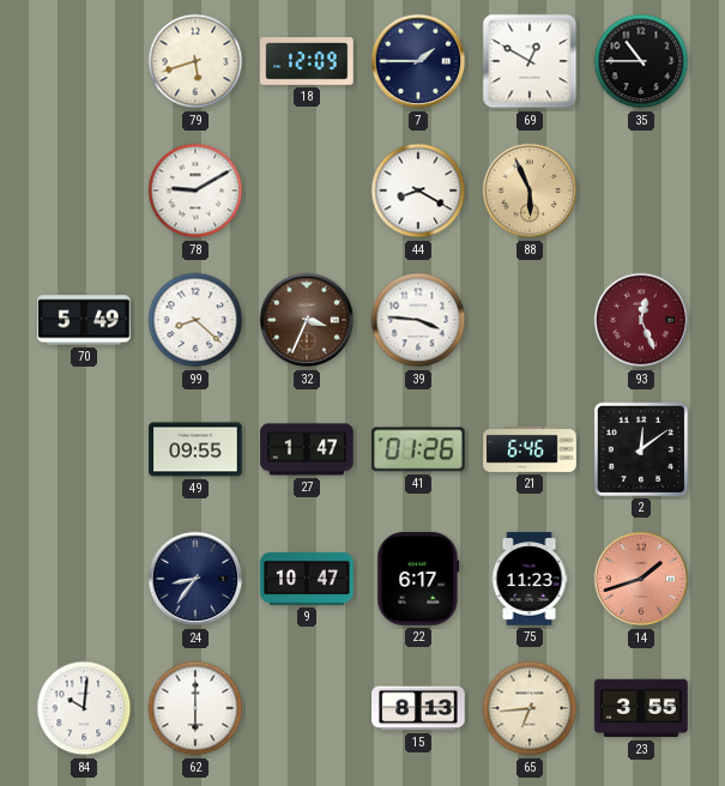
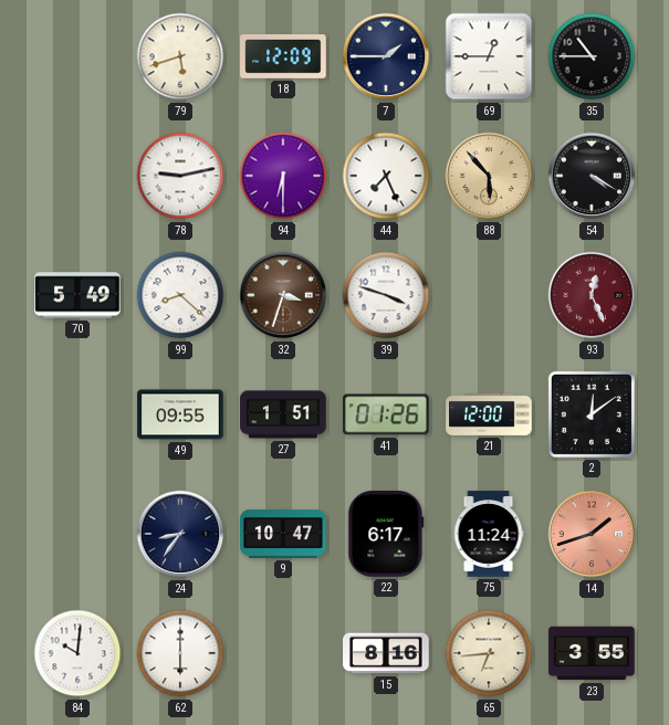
69: 12:50 -> 12:45
78: 9:10 -> 9:13
94: none -> 6:30
44: 8:20 -> 7:26
88: 5:56 -> 5:53
54: none -> 4:20
32: 3:34 -> 3:33
39: 3:46 -> 3:48
27: 1:47 -> 1:51
21: 6:46 -> 12:00
75: 11:23 -> 11:24
15: 8:13 -> 8:16
